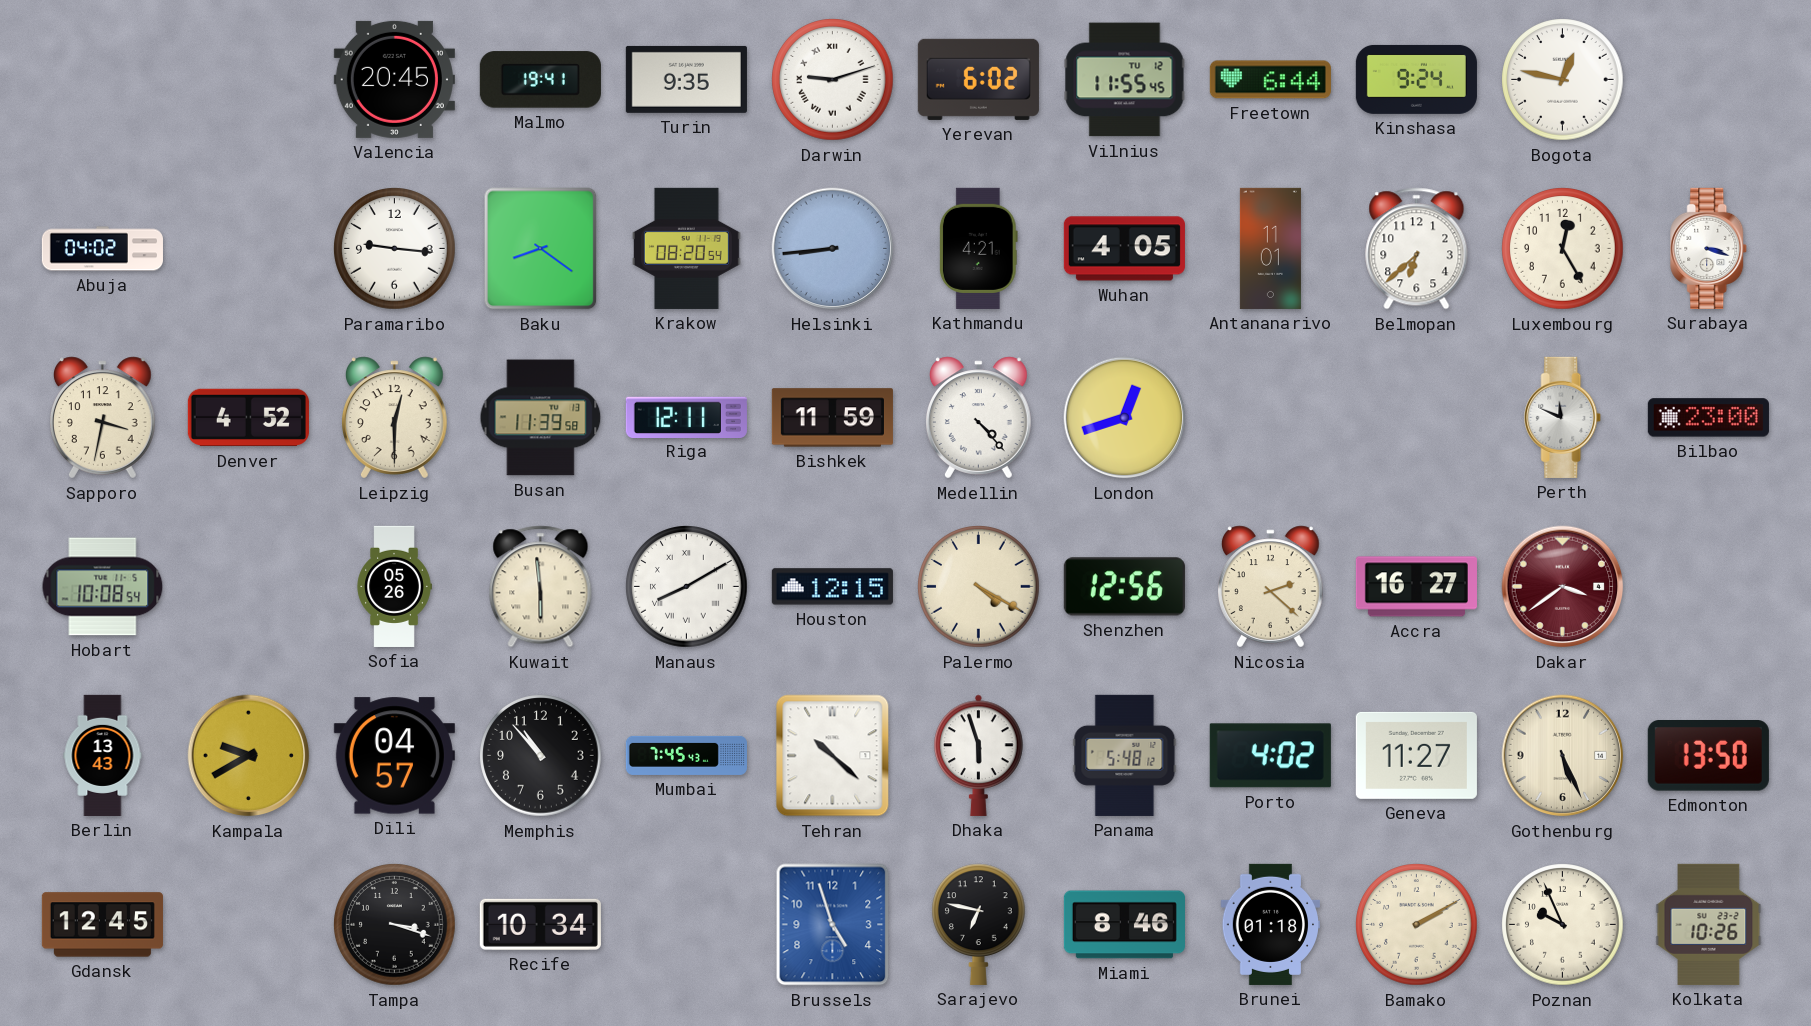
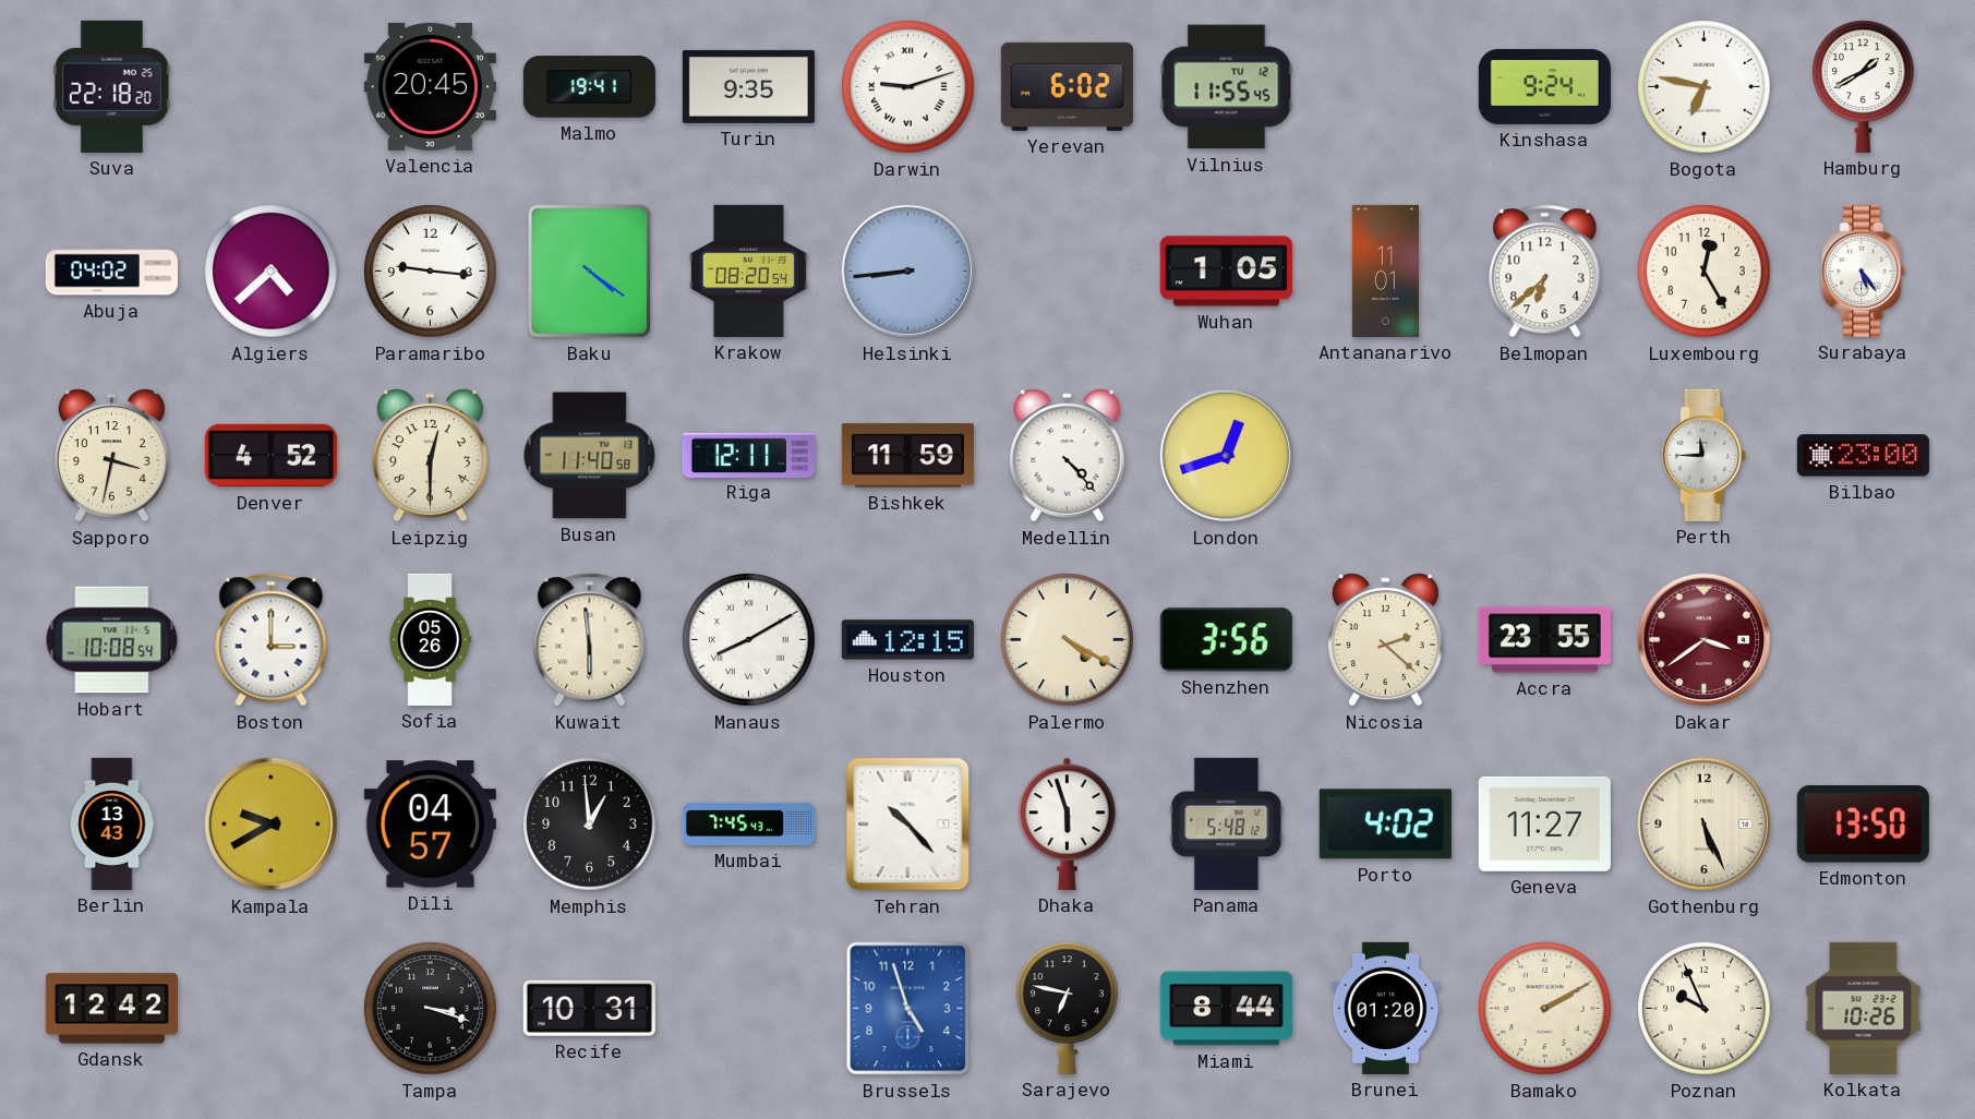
Suva: none -> 22:18
Freetown: 6:44 -> none
Bogota: 12:47 -> 6:47
Hamburg: none -> 1:40
Algiers: none -> 4:38
Baku: 8:21 -> 4:21
Kathmandu: 4:21 -> none
Wuhan: 4:05 -> 1:05
Surabaya: 3:18 -> 5:24
Busan: 11:39 -> 11:40
Perth: 11:49 -> 11:45
Boston: none -> 3:00
Shenzhen: 12:56 -> 3:56
Accra: 16:27 -> 23:55
Memphis: 10:53 -> 12:59
Tehran: 10:22 -> 10:23
Gdansk: 12:45 -> 12:42
Recife: 10:34 -> 10:31
Miami: 8:46 -> 8:44
Brunei: 01:18 -> 01:20
